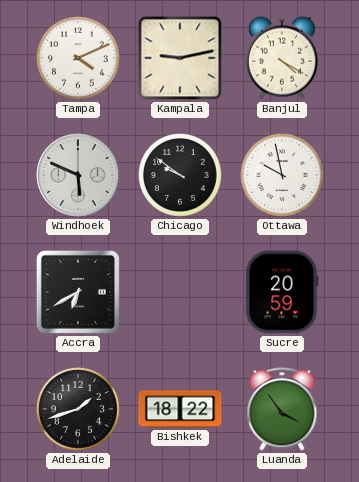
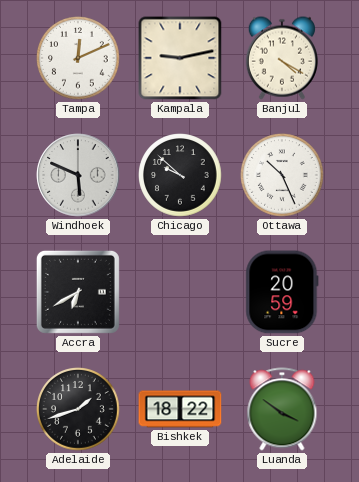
Tampa: 4:11 -> 12:11
Chicago: 9:51 -> 9:52
Ottawa: 9:58 -> 10:26
Luanda: 3:54 -> 3:51
